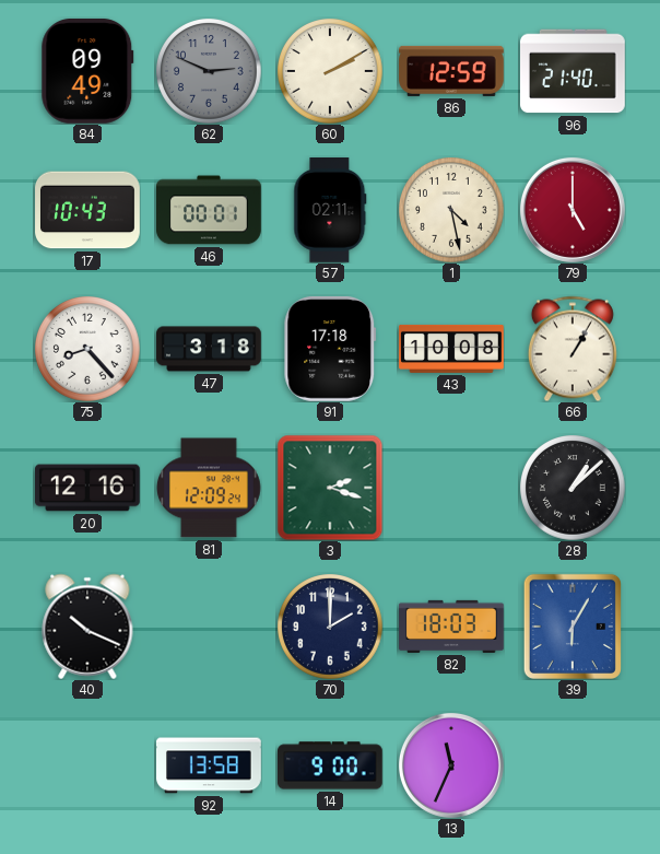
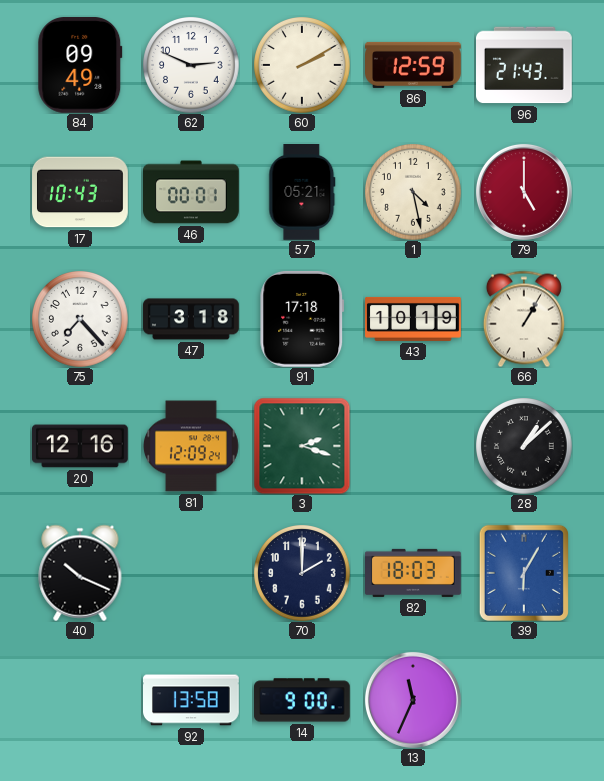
62 dial: grey -> white
96: 21:40 -> 21:43
57: 02:11 -> 05:21
75: 8:23 -> 7:23
43: 10:08 -> 10:19
